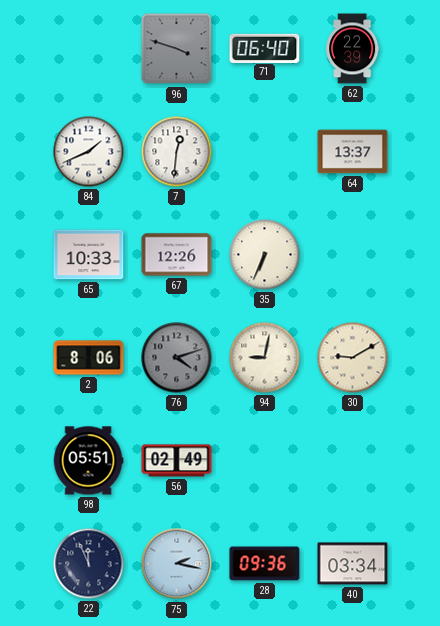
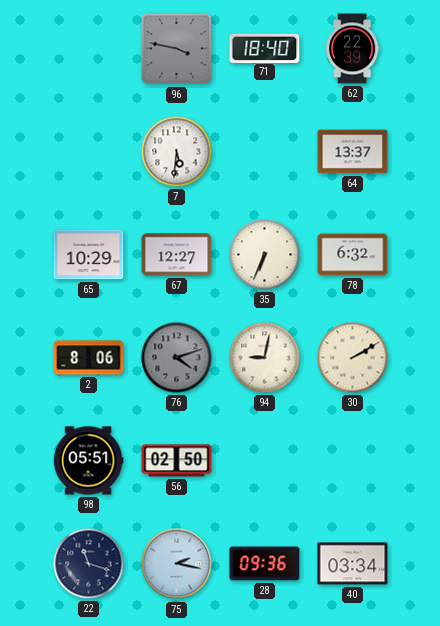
96: 3:48 -> 3:47
71: 06:40 -> 18:40
84: 1:41 -> none
7: 12:31 -> 5:31
65: 10:33 -> 10:29
67: 12:26 -> 12:27
78: none -> 6:32
30: 9:10 -> 2:10
56: 02:49 -> 02:50
22: 11:56 -> 11:18
